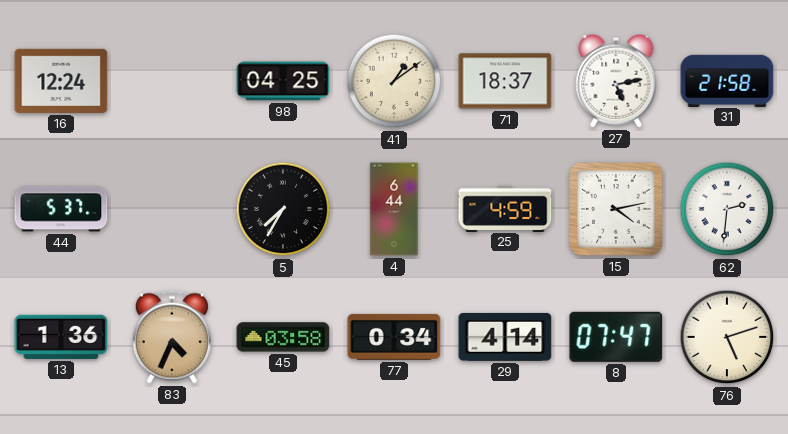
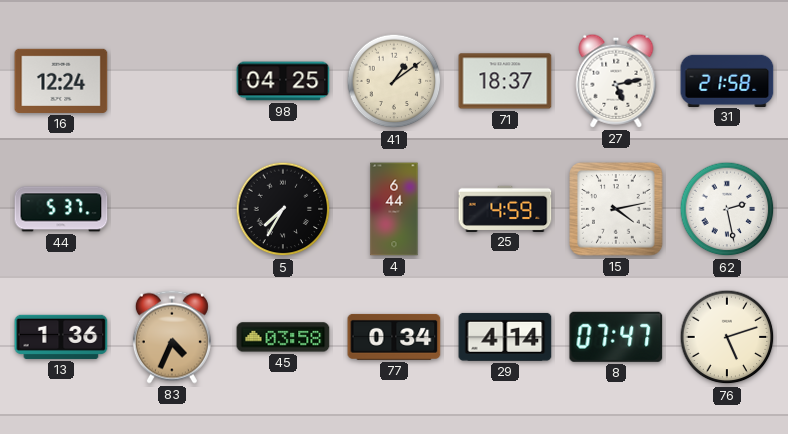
62: 2:31 -> 2:28
